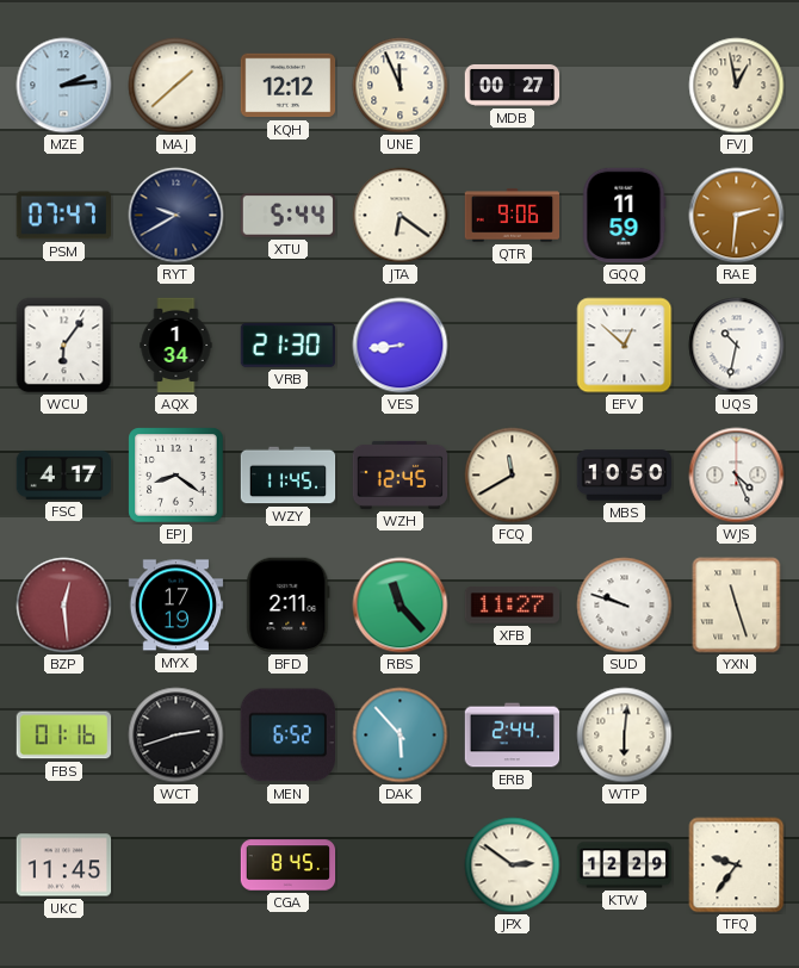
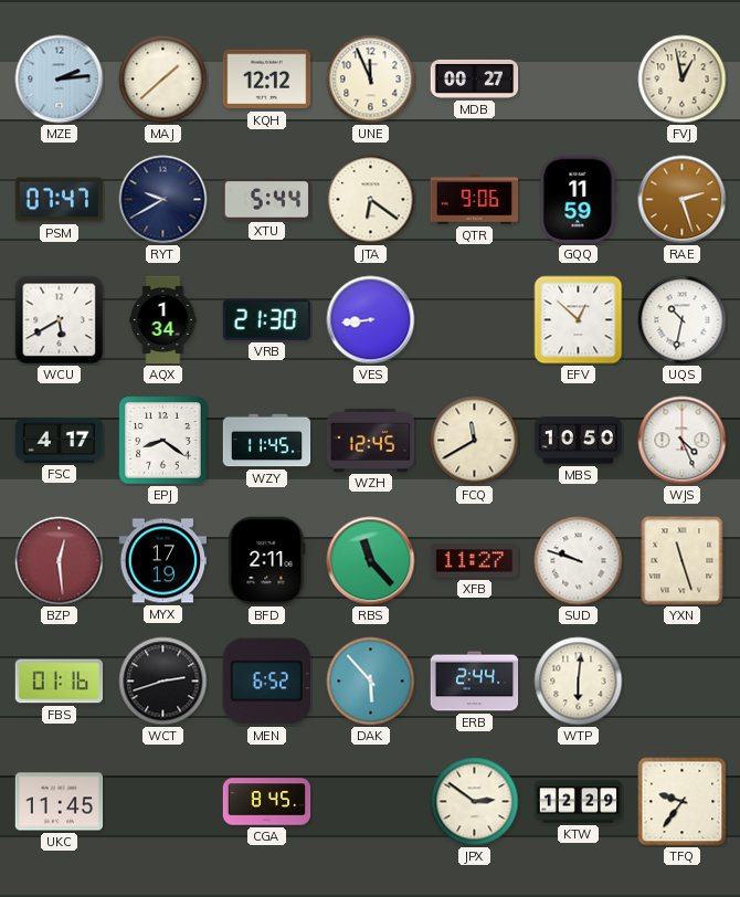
RAE: 2:31 -> 2:27
WCU: 6:06 -> 5:40
